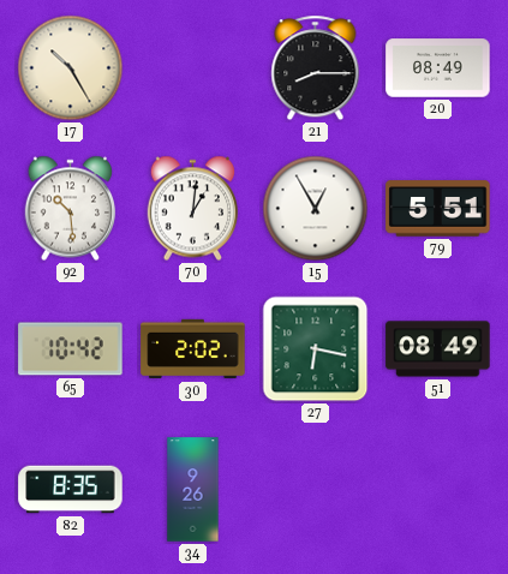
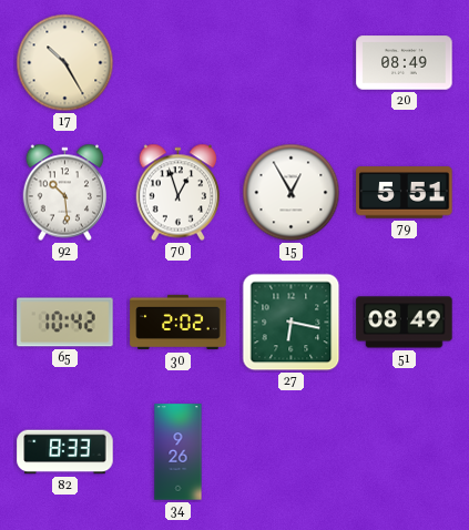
21: 8:15 -> none
70: 1:01 -> 12:57
82: 8:35 -> 8:33
